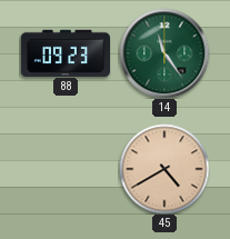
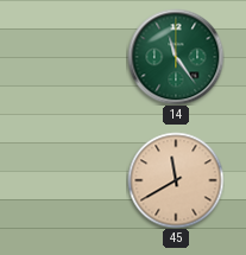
88: 09:23 -> none
45: 4:40 -> 11:40
